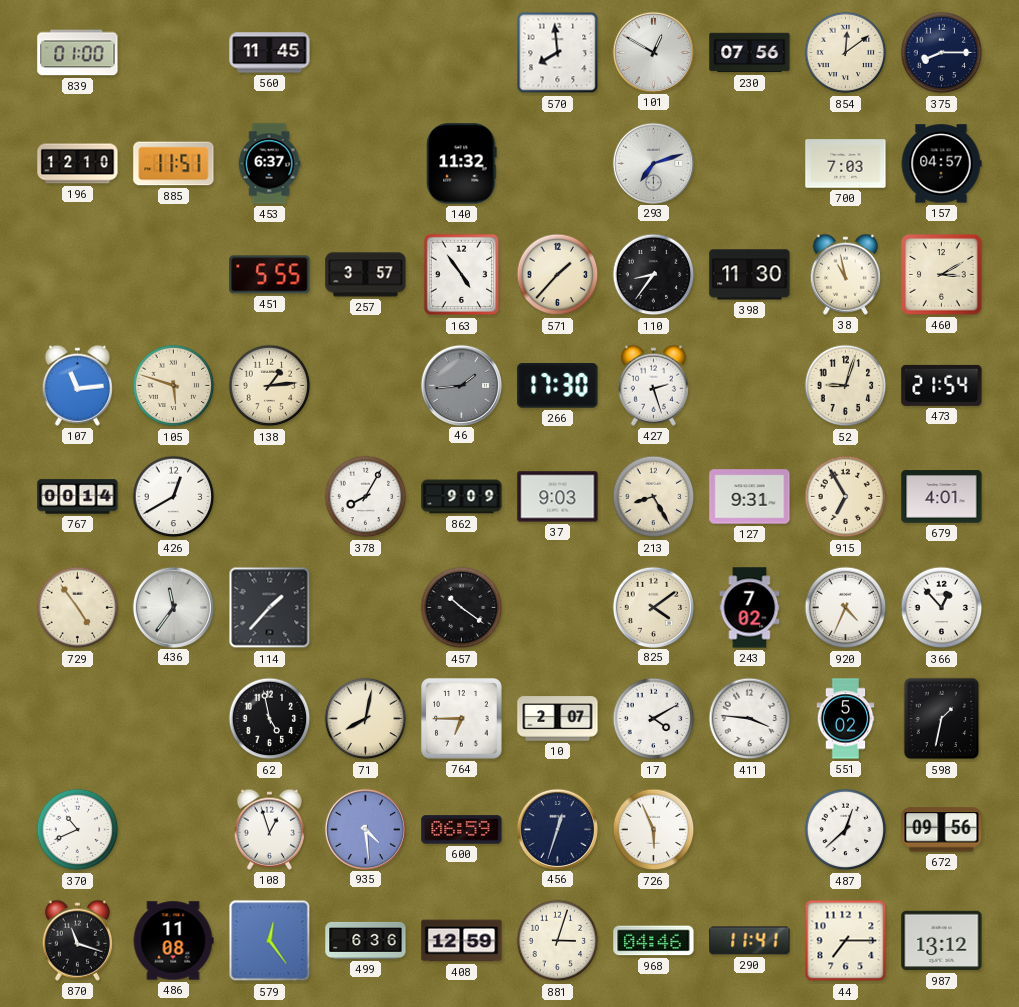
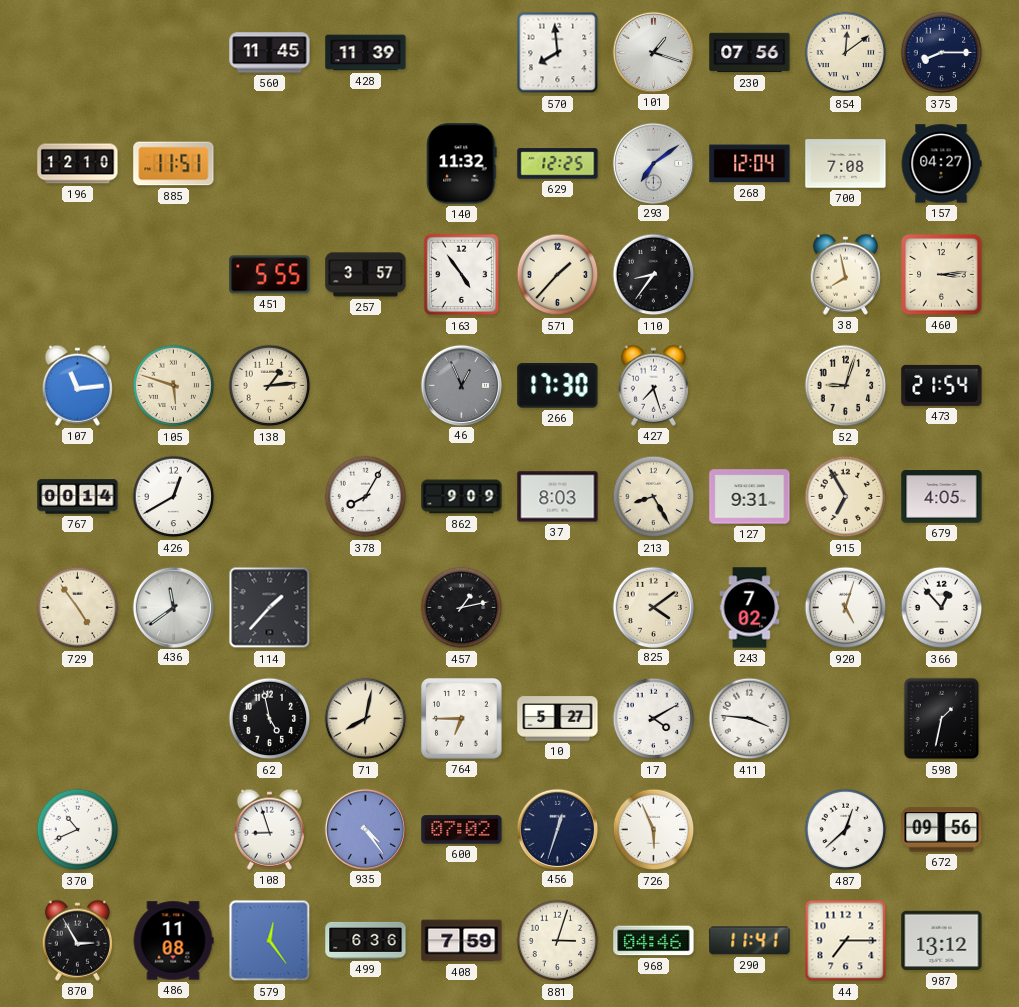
839: 01:00 -> none
428: none -> 11:39
101: 12:50 -> 1:18
453: 6:37 -> none
629: none -> 12:25
293: 7:12 -> 7:09
268: none -> 12:04
700: 7:03 -> 7:08
157: 04:57 -> 04:27
398: 11:30 -> none
38: 10:58 -> 7:58
460: 3:10 -> 3:14
46: 1:44 -> 12:56
427: 2:27 -> 7:27
37: 9:03 -> 8:03
679: 4:01 -> 4:05
436: 11:36 -> 11:39
457: 10:21 -> 1:13
920: 4:34 -> 5:03
10: 2:07 -> 5:27
551: 5:02 -> none
108: 12:57 -> 8:57
935: 4:29 -> 4:24
600: 06:59 -> 07:02
870: 11:18 -> 2:55
408: 12:59 -> 7:59
